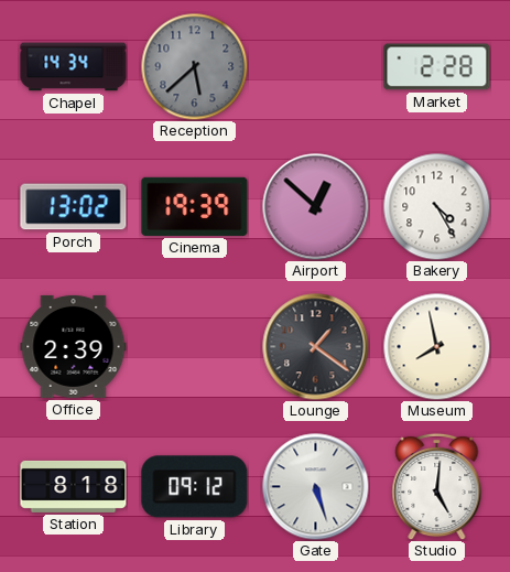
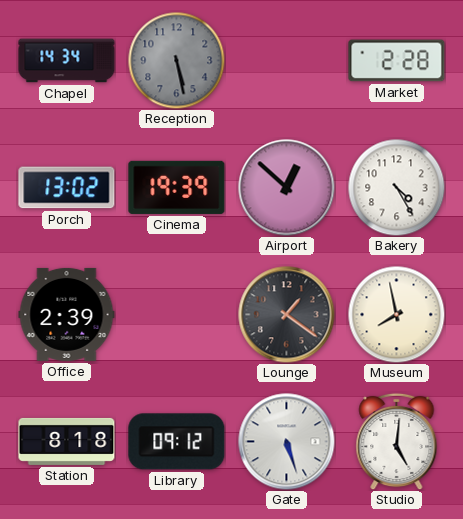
Reception: 5:38 -> 5:28
